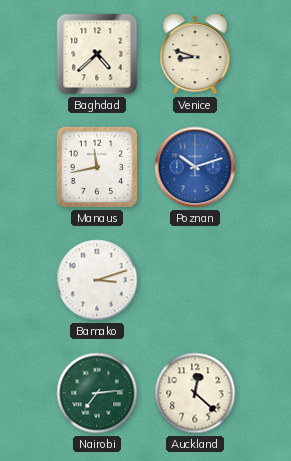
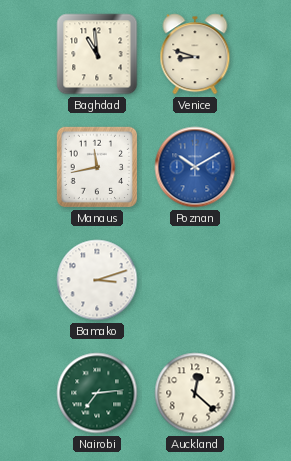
Baghdad: 4:38 -> 10:59
Poznan: 10:12 -> 10:10
